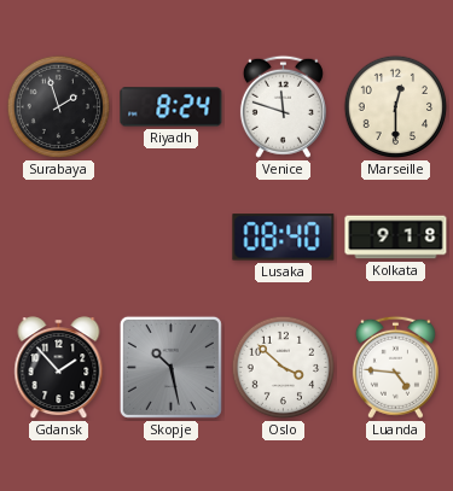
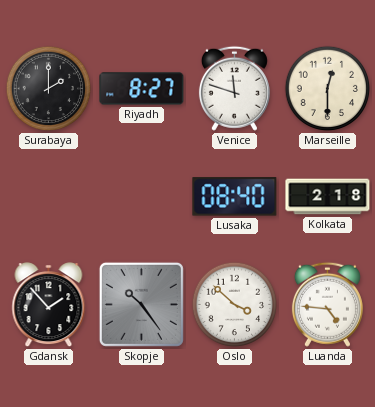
Surabaya: 1:57 -> 2:00
Riyadh: 8:24 -> 8:27
Kolkata: 9:18 -> 2:18
Skopje: 10:28 -> 10:24
